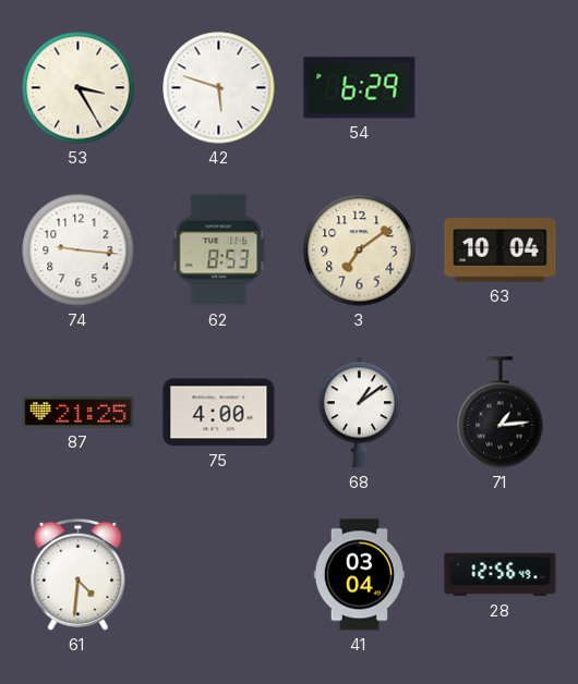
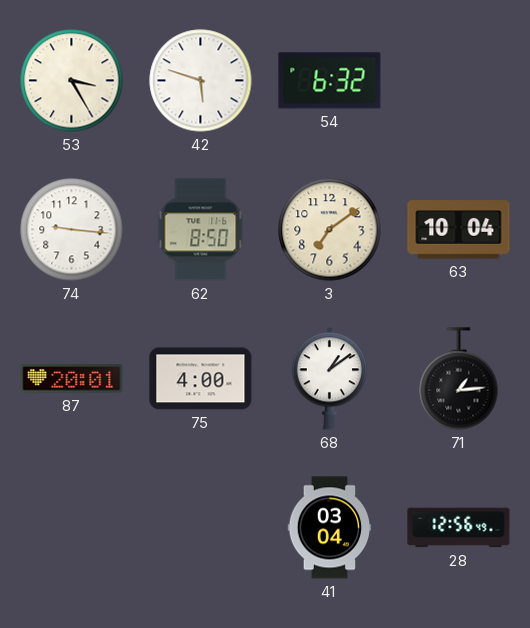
54: 6:29 -> 6:32
62: 8:53 -> 8:50
87: 21:25 -> 20:01
61: 4:31 -> none
